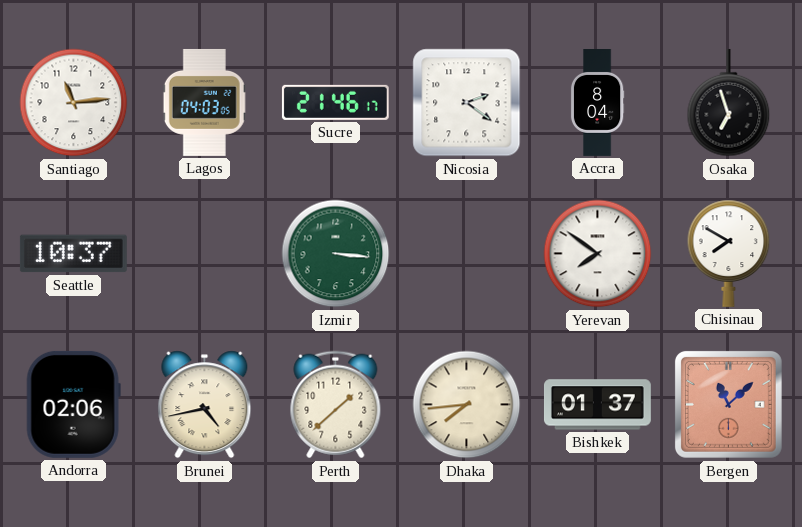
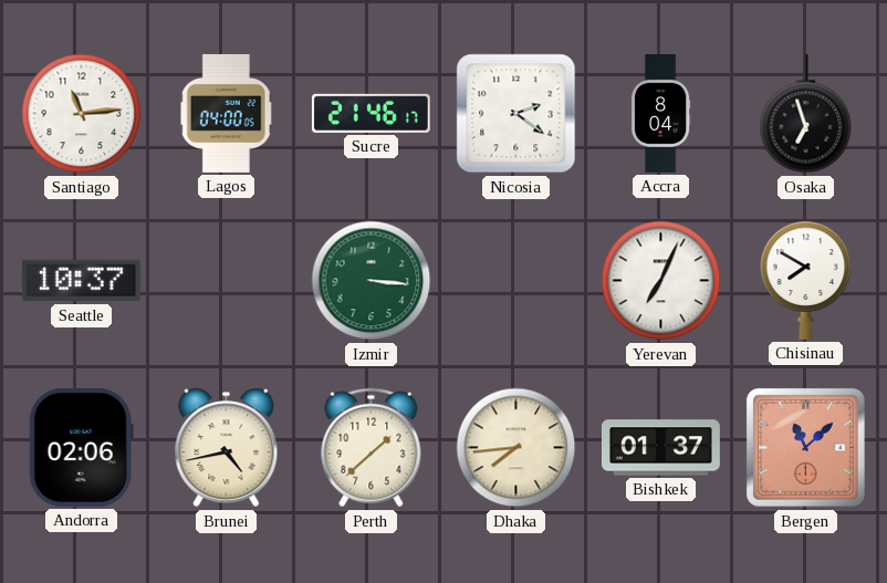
Lagos: 04:03 -> 04:00
Yerevan: 7:51 -> 7:04
